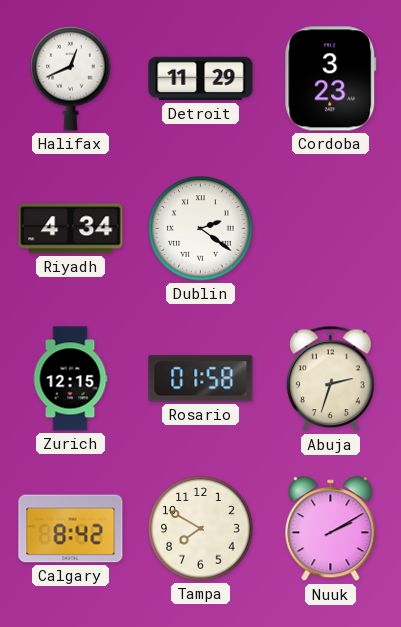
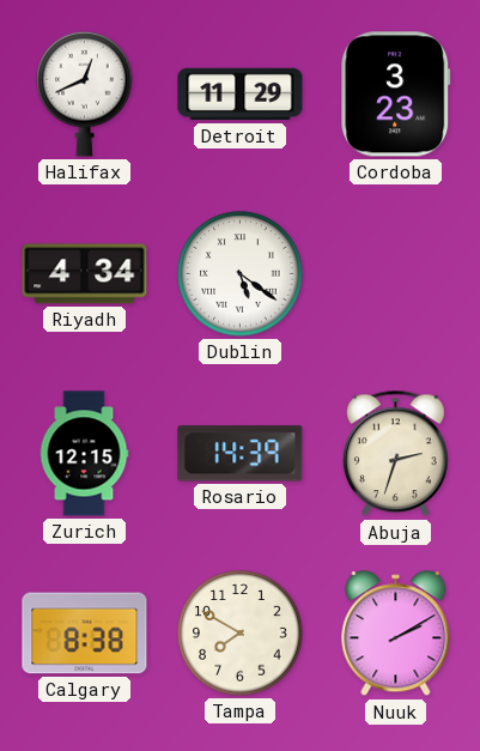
Dublin: 2:21 -> 5:21
Rosario: 01:58 -> 14:39
Calgary: 8:42 -> 8:38
